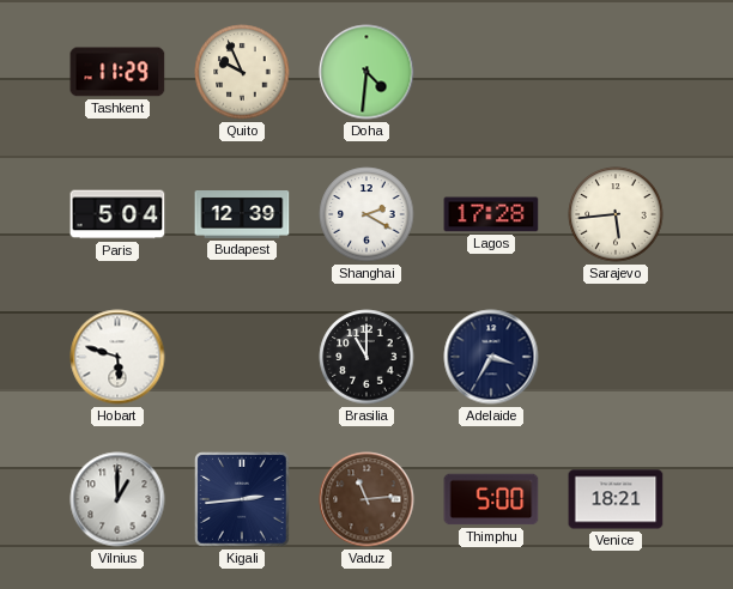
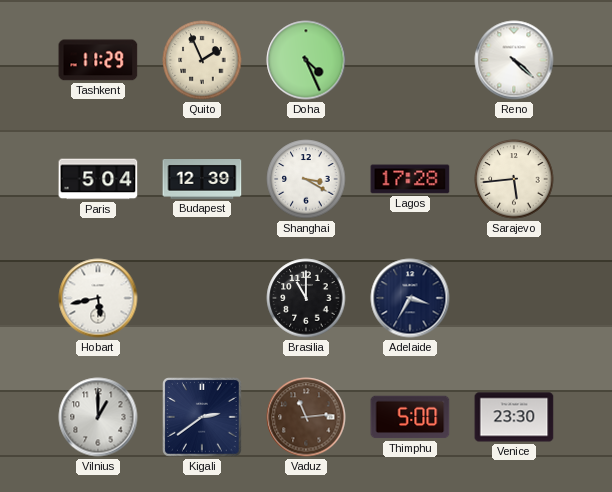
Quito: 9:56 -> 1:56
Doha: 4:31 -> 4:26
Reno: none -> 4:22
Shanghai: 2:20 -> 3:20
Hobart: 5:48 -> 5:43
Kigali: 2:44 -> 2:39
Venice: 18:21 -> 23:30
